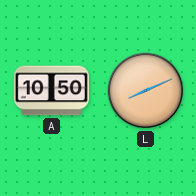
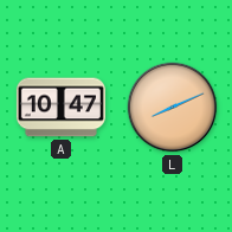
A: 10:50 -> 10:47
